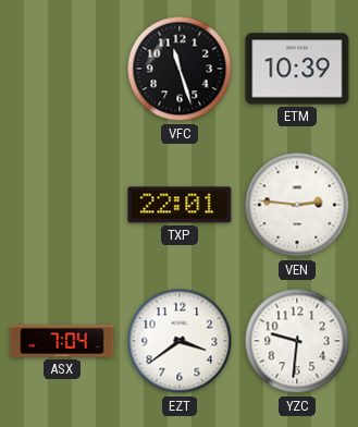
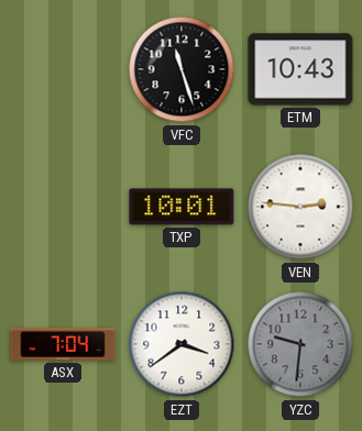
ETM: 10:39 -> 10:43
TXP: 22:01 -> 10:01
YZC dial: white -> grey
